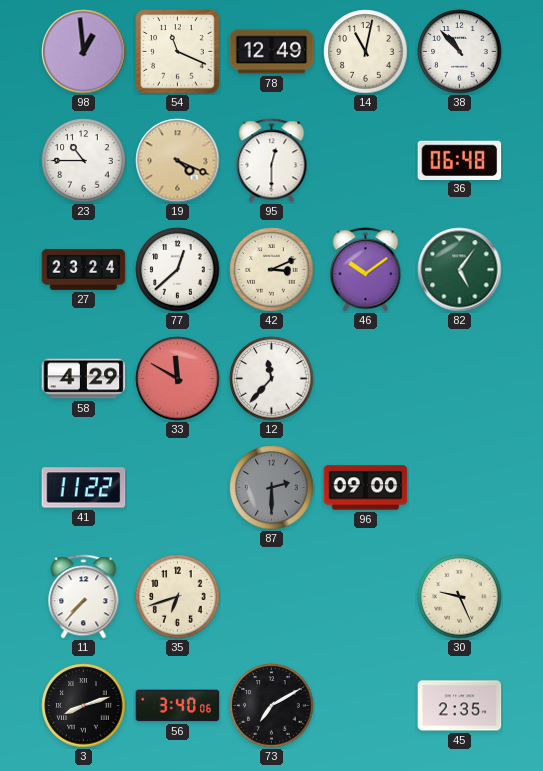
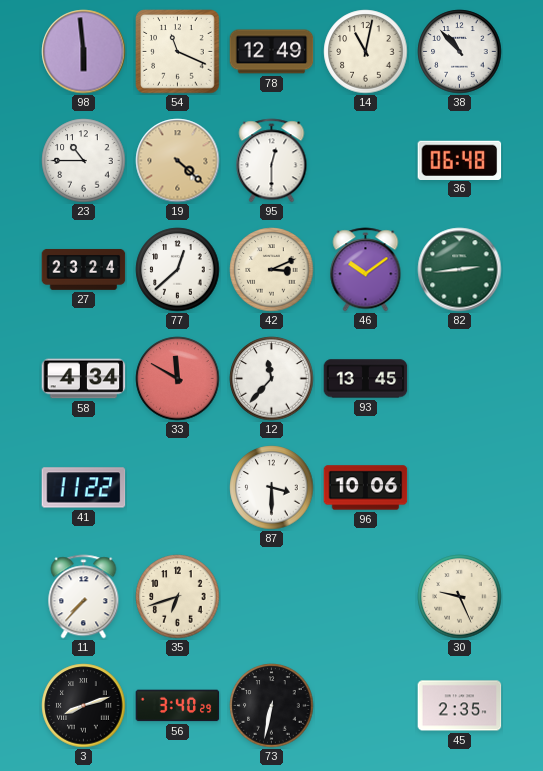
98: 12:59 -> 5:59
19: 4:19 -> 4:22
82: 5:06 -> 2:44
58: 4:29 -> 4:34
93: none -> 13:45
87: 2:30 -> 3:30
87 dial: grey -> white
96: 09:00 -> 10:06
56: 3:40:06 -> 3:40:29
73: 7:10 -> 6:32
